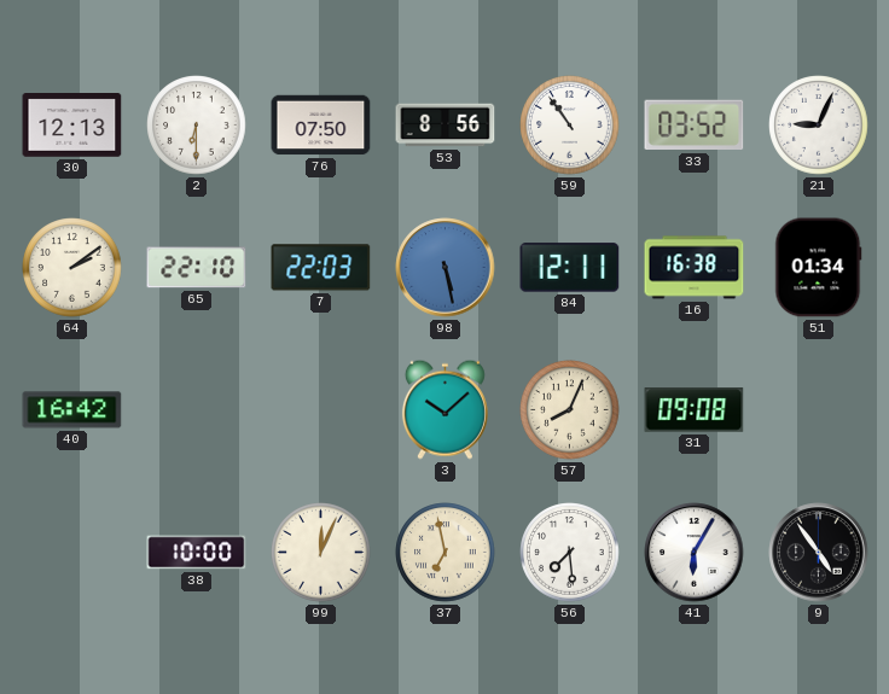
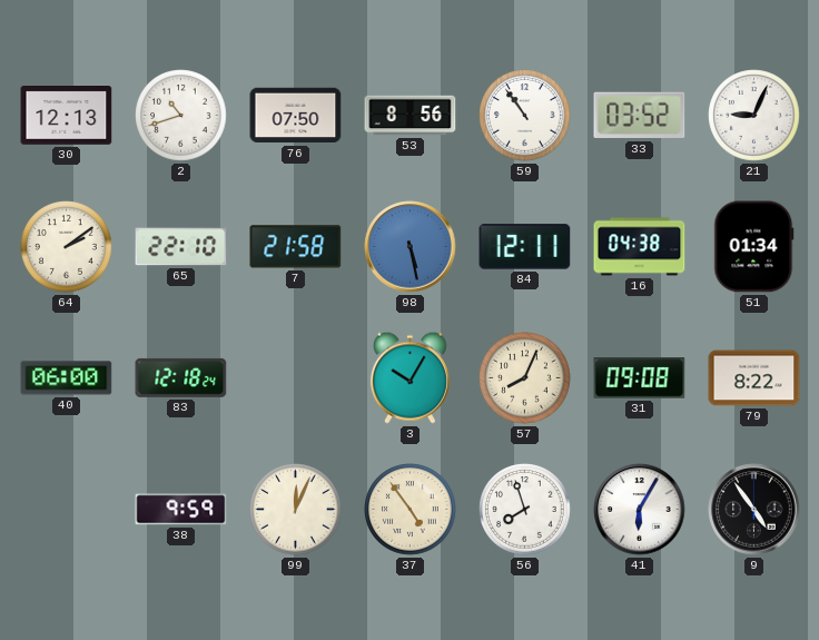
2: 6:30 -> 10:42
7: 22:03 -> 21:58
16: 16:38 -> 04:38
40: 16:42 -> 06:00
83: none -> 12:18
3: 10:08 -> 10:05
79: none -> 8:22
38: 10:00 -> 9:59
37: 6:58 -> 4:54
56: 7:29 -> 7:57
